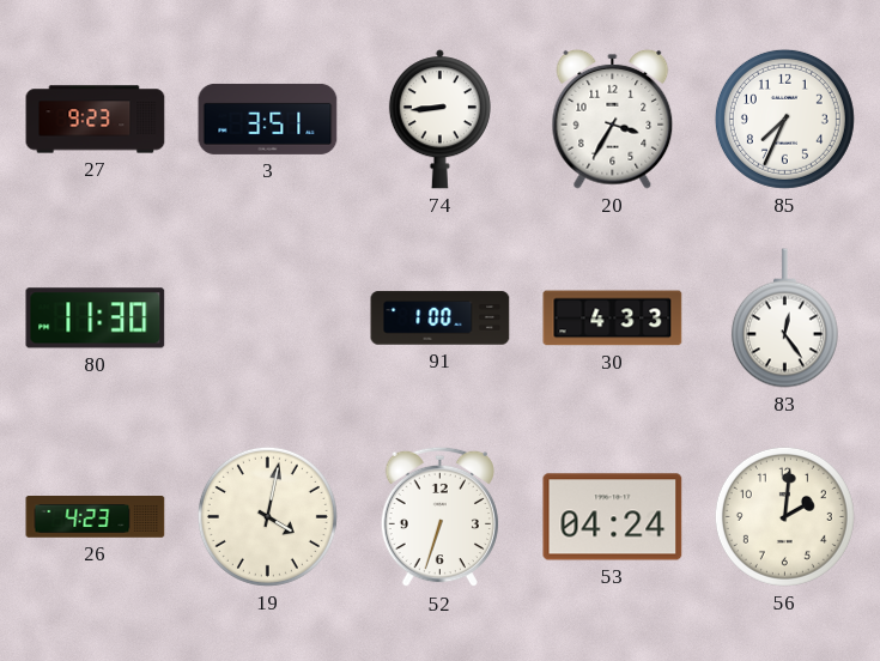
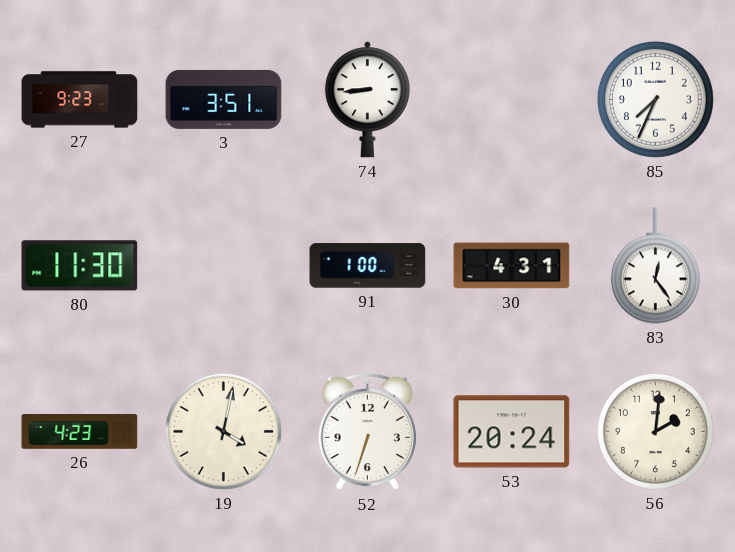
20: 3:35 -> none
30: 4:33 -> 4:31
53: 04:24 -> 20:24
